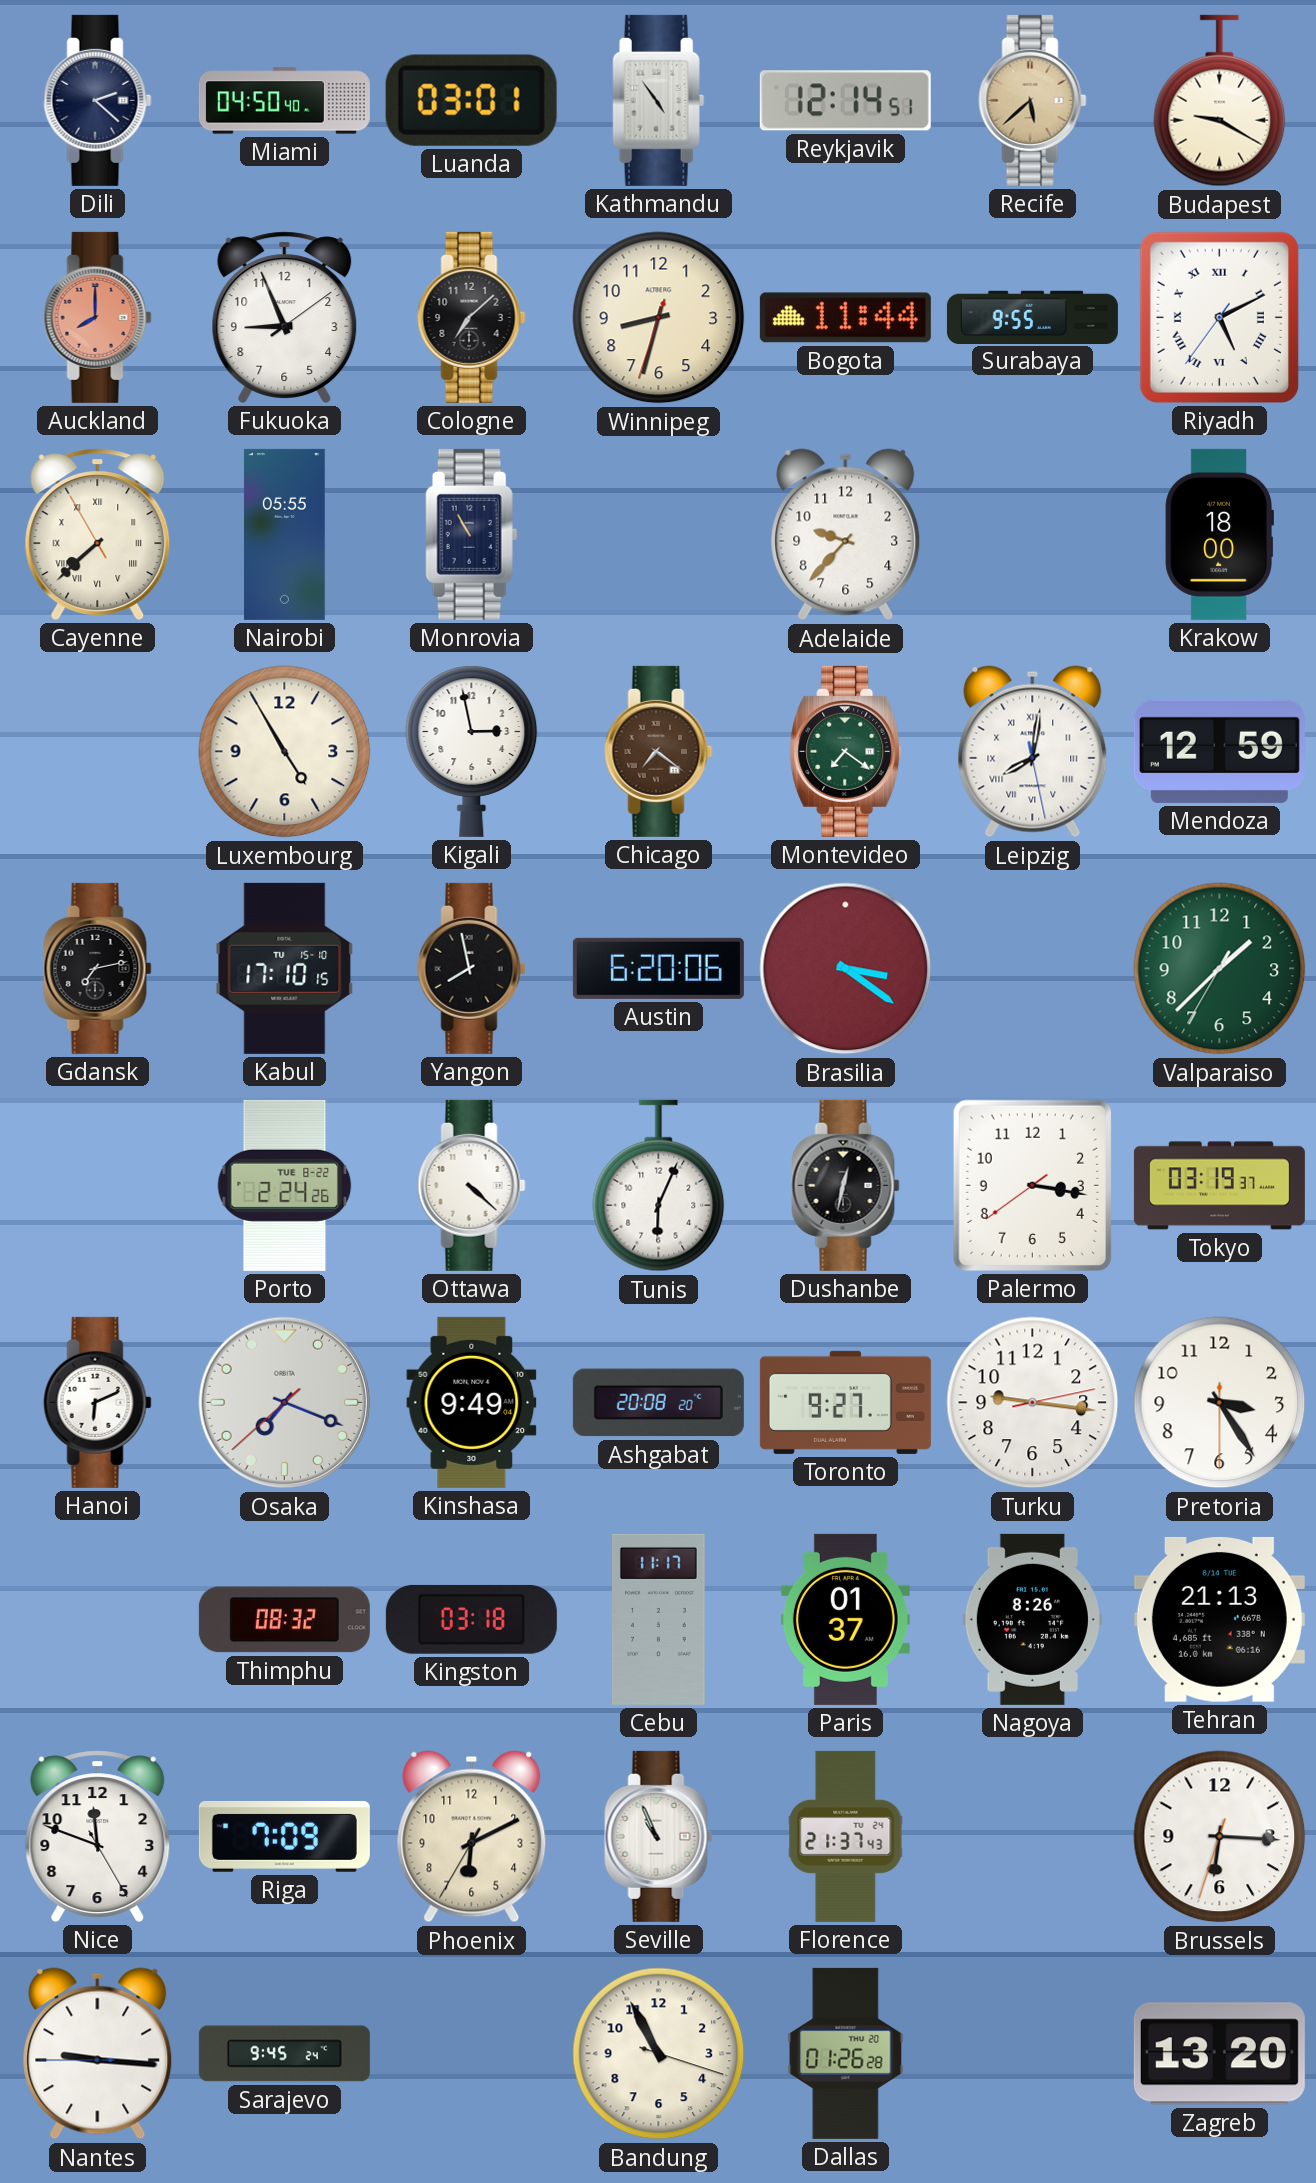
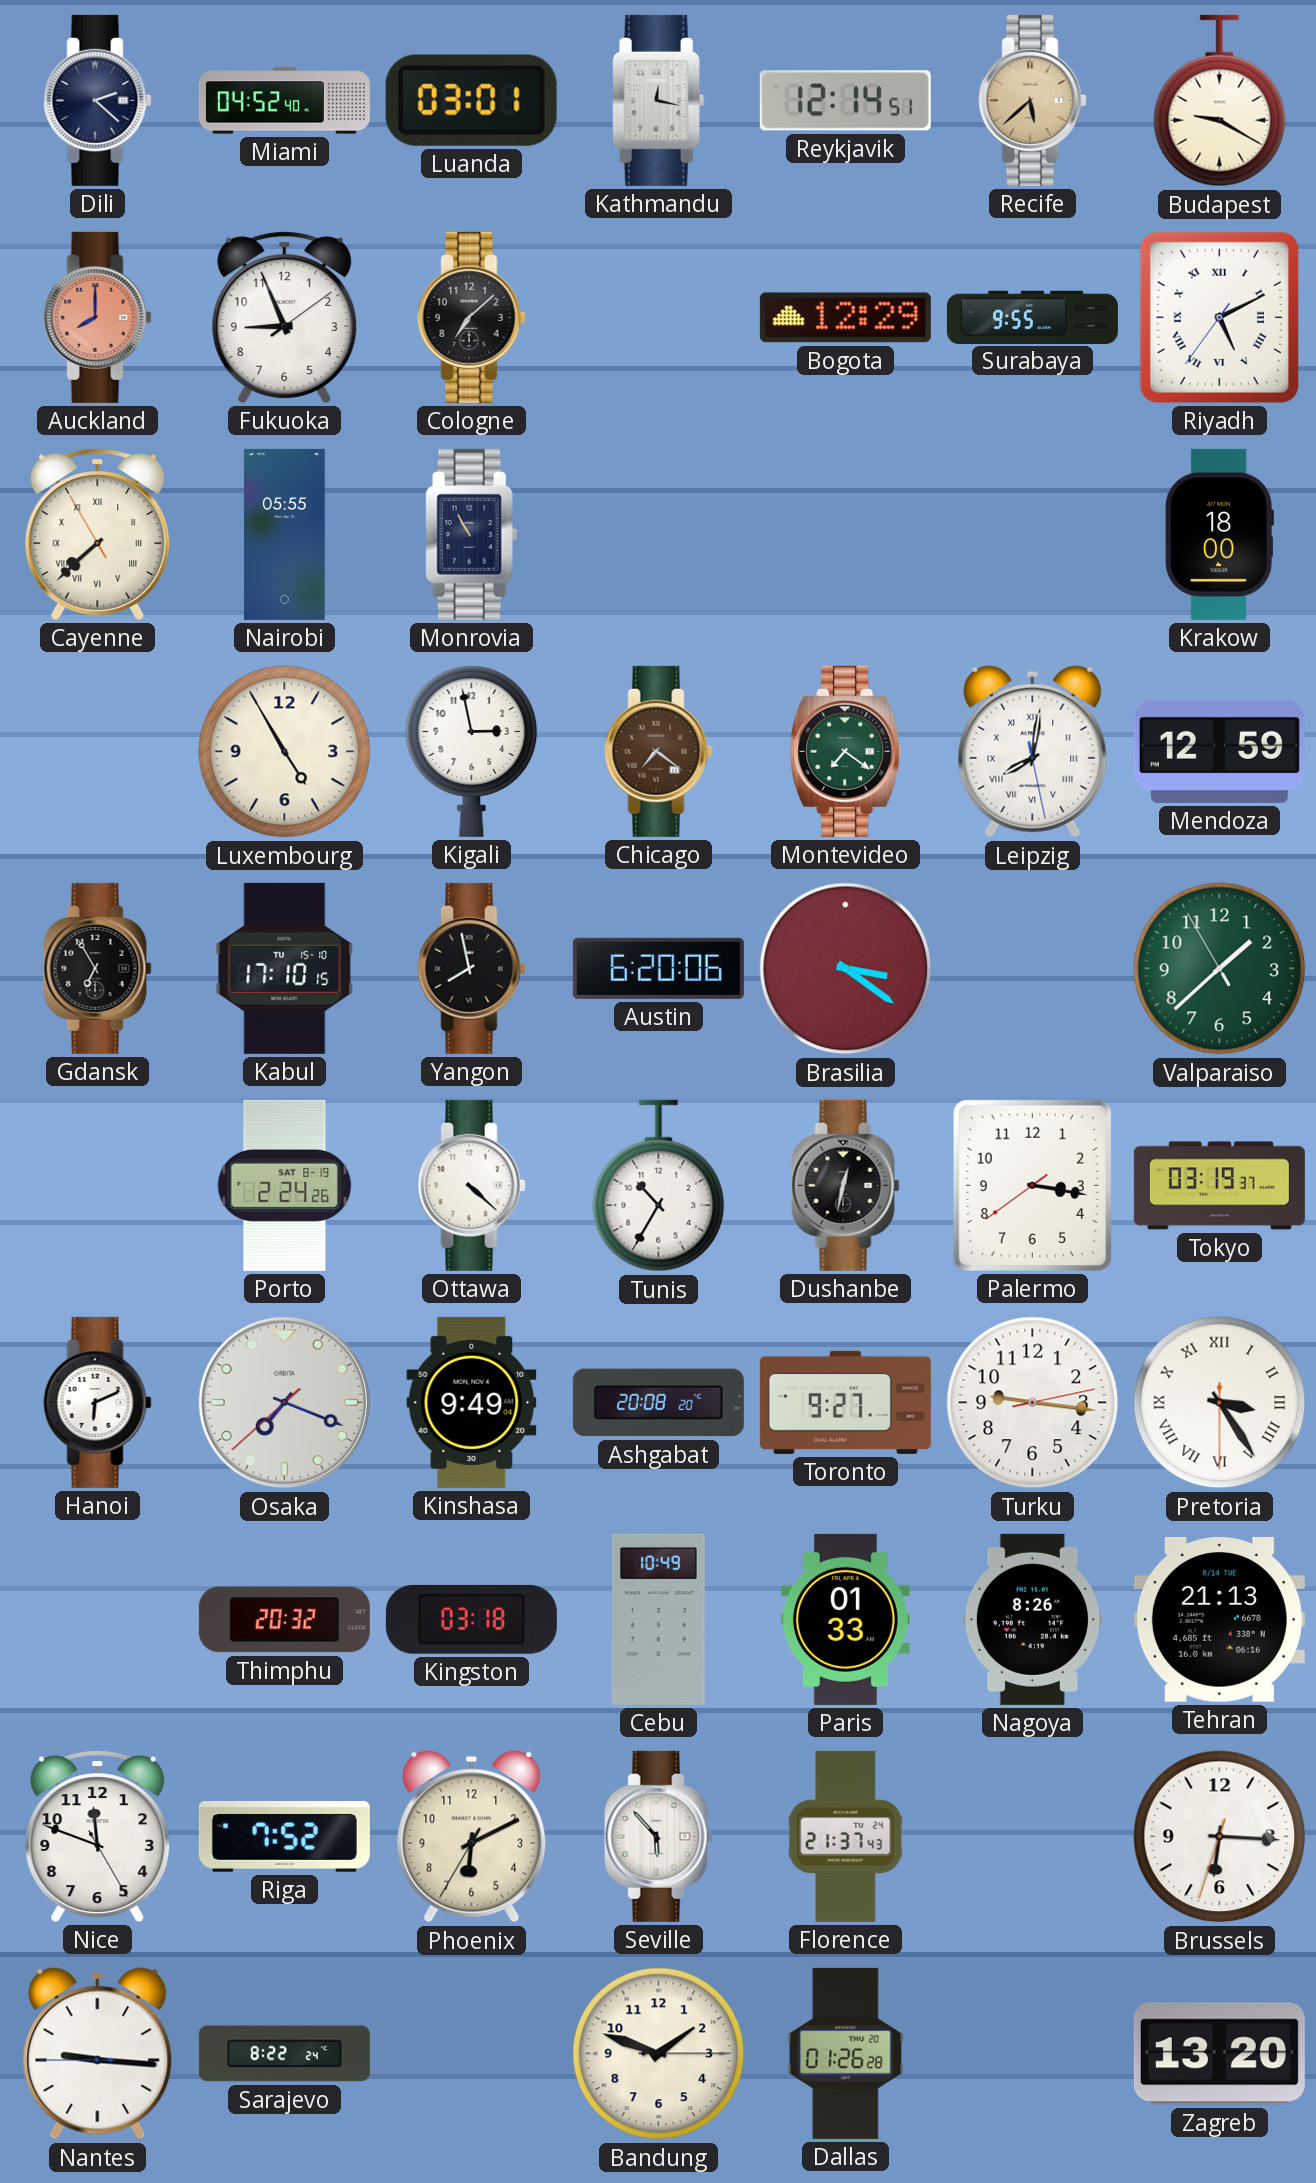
Miami: 04:50 -> 04:52
Kathmandu: 4:54 -> 12:17
Winnipeg: 8:32 -> none
Bogota: 11:44 -> 12:29
Adelaide: 9:37 -> none
Gdansk: 7:13 -> 6:55
Valparaiso: 1:37:35 -> 1:37:55
Porto date: TUE 8-22 -> SAT 8-19
Tunis: 6:04 -> 10:35
Pretoria numerals: Arabic -> Roman
Thimphu: 08:32 -> 20:32
Cebu: 11:17 -> 10:49
Paris: 01:37 -> 01:33
Riga: 7:09 -> 7:52
Seville: 10:56 -> 5:53
Sarajevo: 9:45 -> 8:22
Bandung: 10:55 -> 1:48
